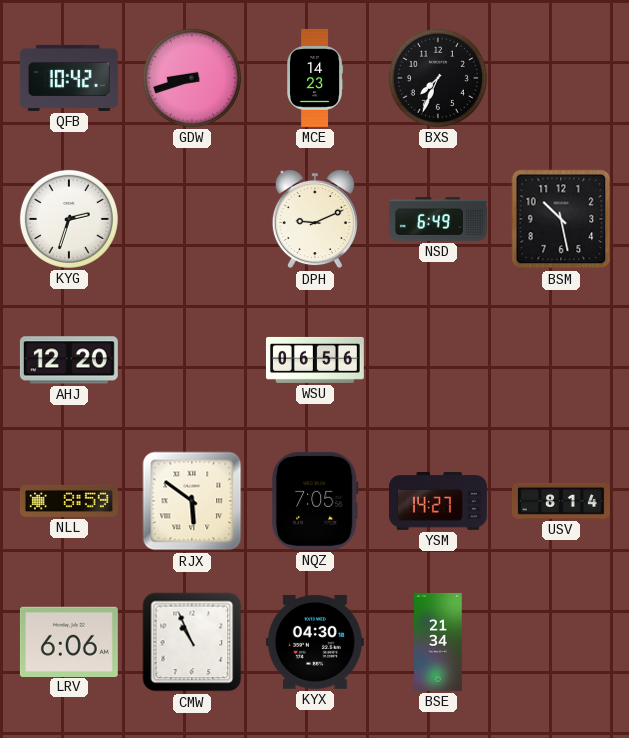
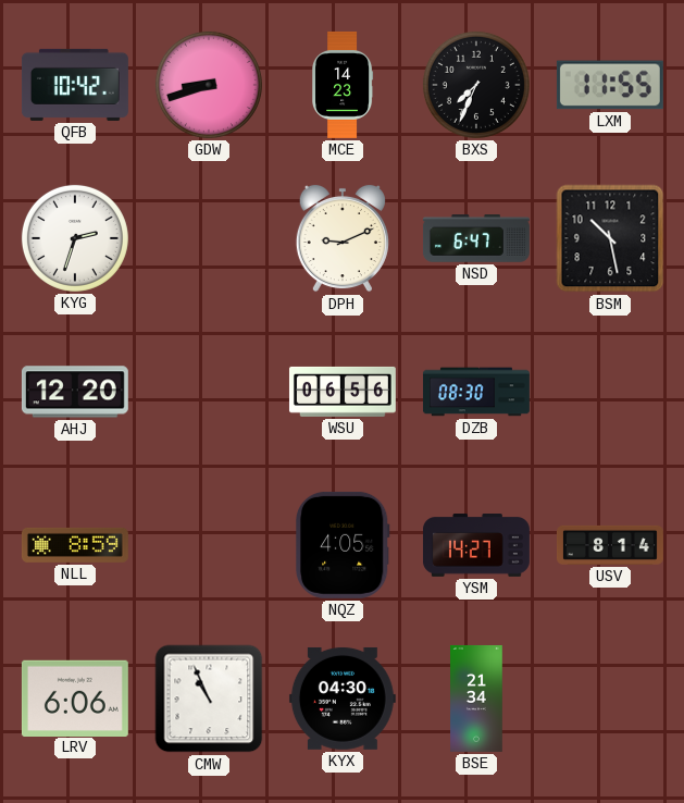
LXM: none -> 11:55
NSD: 6:49 -> 6:47
DZB: none -> 08:30
RJX: 5:51 -> none
NQZ: 7:05 -> 4:05
